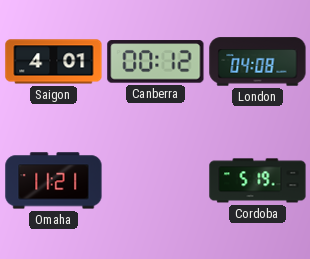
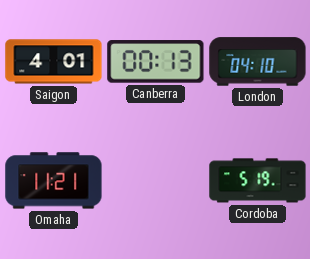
Canberra: 00:12 -> 00:13
London: 04:08 -> 04:10
